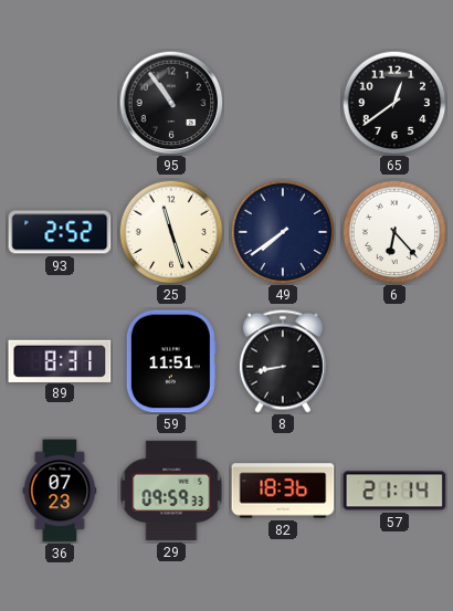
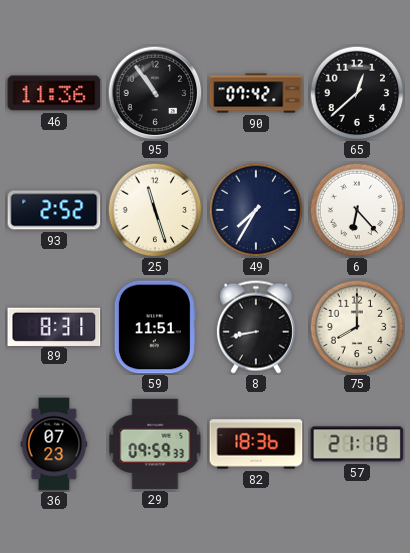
46: none -> 11:36
90: none -> 07:42
65: 12:39 -> 12:38
49: 7:39 -> 7:35
75: none -> 8:00
57: 21:14 -> 21:18
